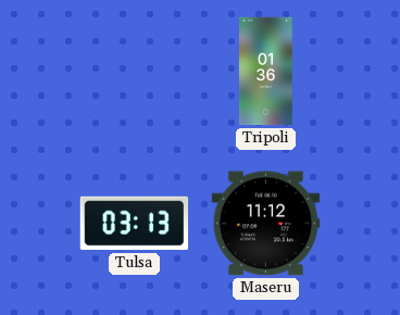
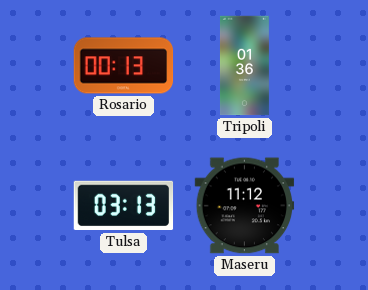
Rosario: none -> 00:13
